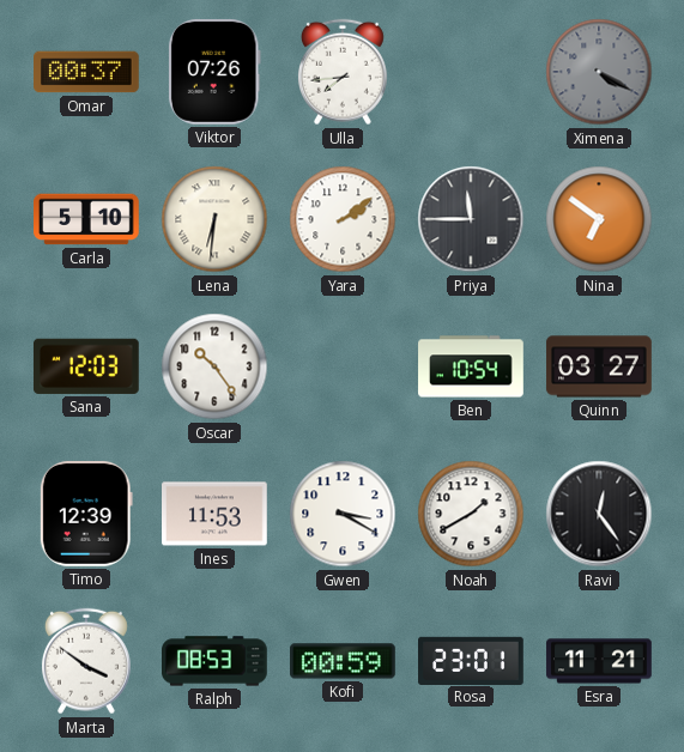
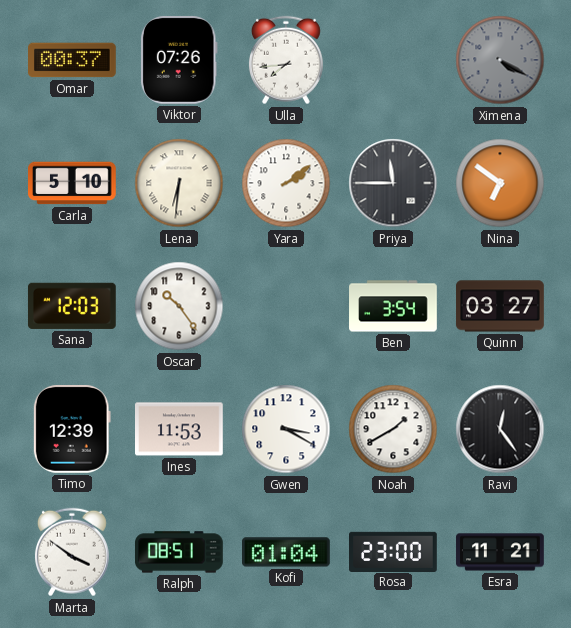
Ben: 10:54 -> 3:54
Ralph: 08:53 -> 08:51
Kofi: 00:59 -> 01:04
Rosa: 23:01 -> 23:00
